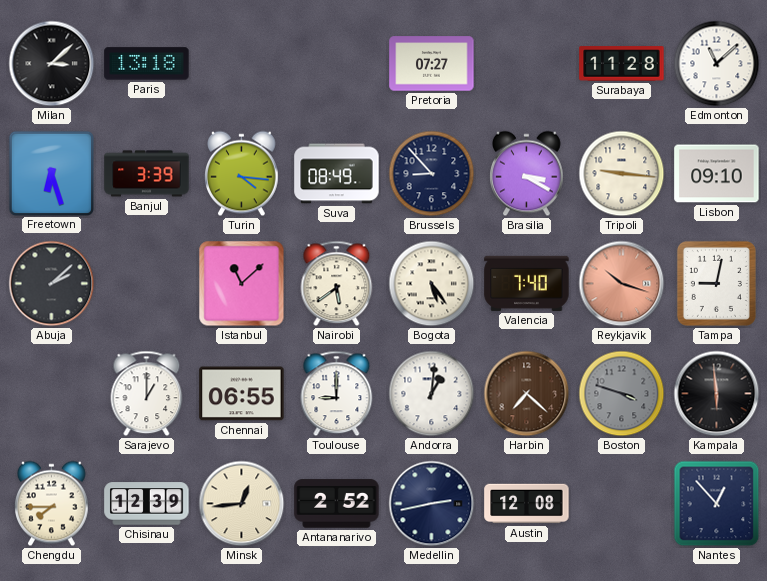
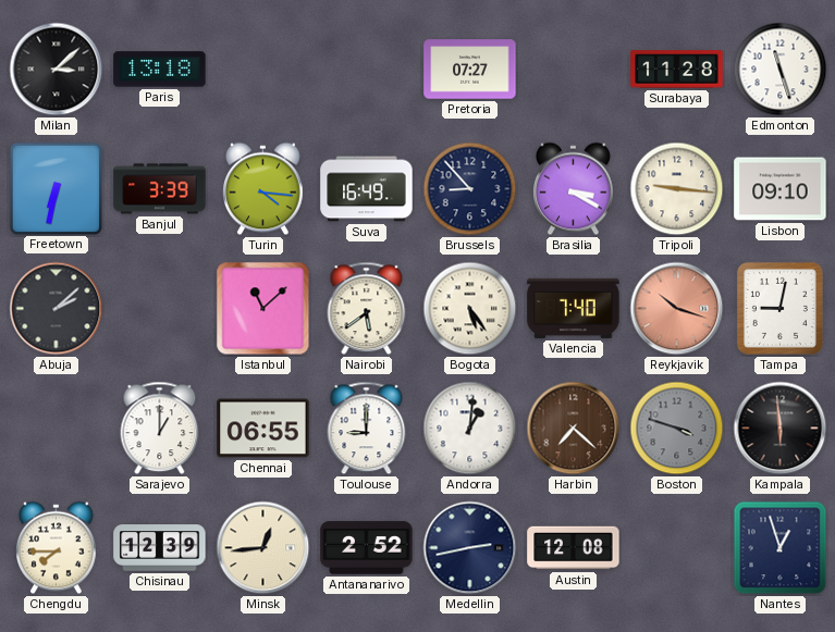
Edmonton: 11:08 -> 11:27
Freetown: 6:27 -> 6:32
Suva: 08:49 -> 16:49
Nantes: 12:53 -> 12:57
